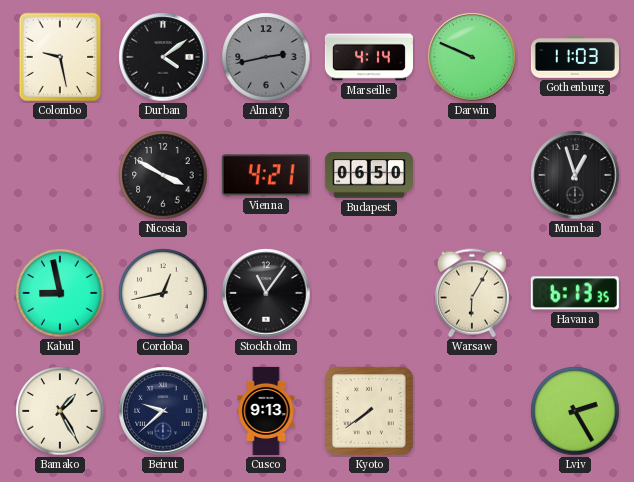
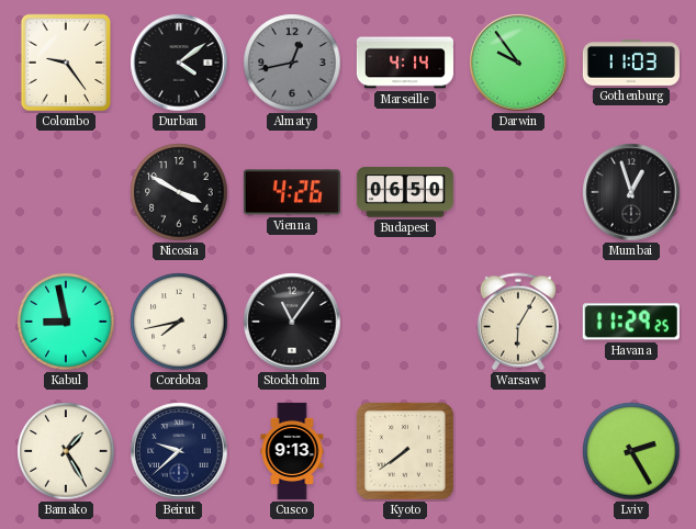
Colombo: 9:28 -> 9:24
Almaty: 2:43 -> 12:43
Darwin: 9:49 -> 9:54
Vienna: 4:21 -> 4:26
Cordoba: 12:43 -> 7:43
Havana: 6:13 -> 11:29
